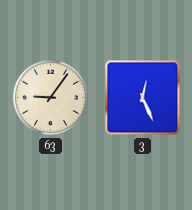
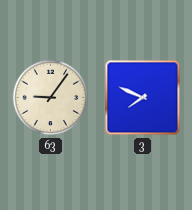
3: 12:26 -> 7:49
